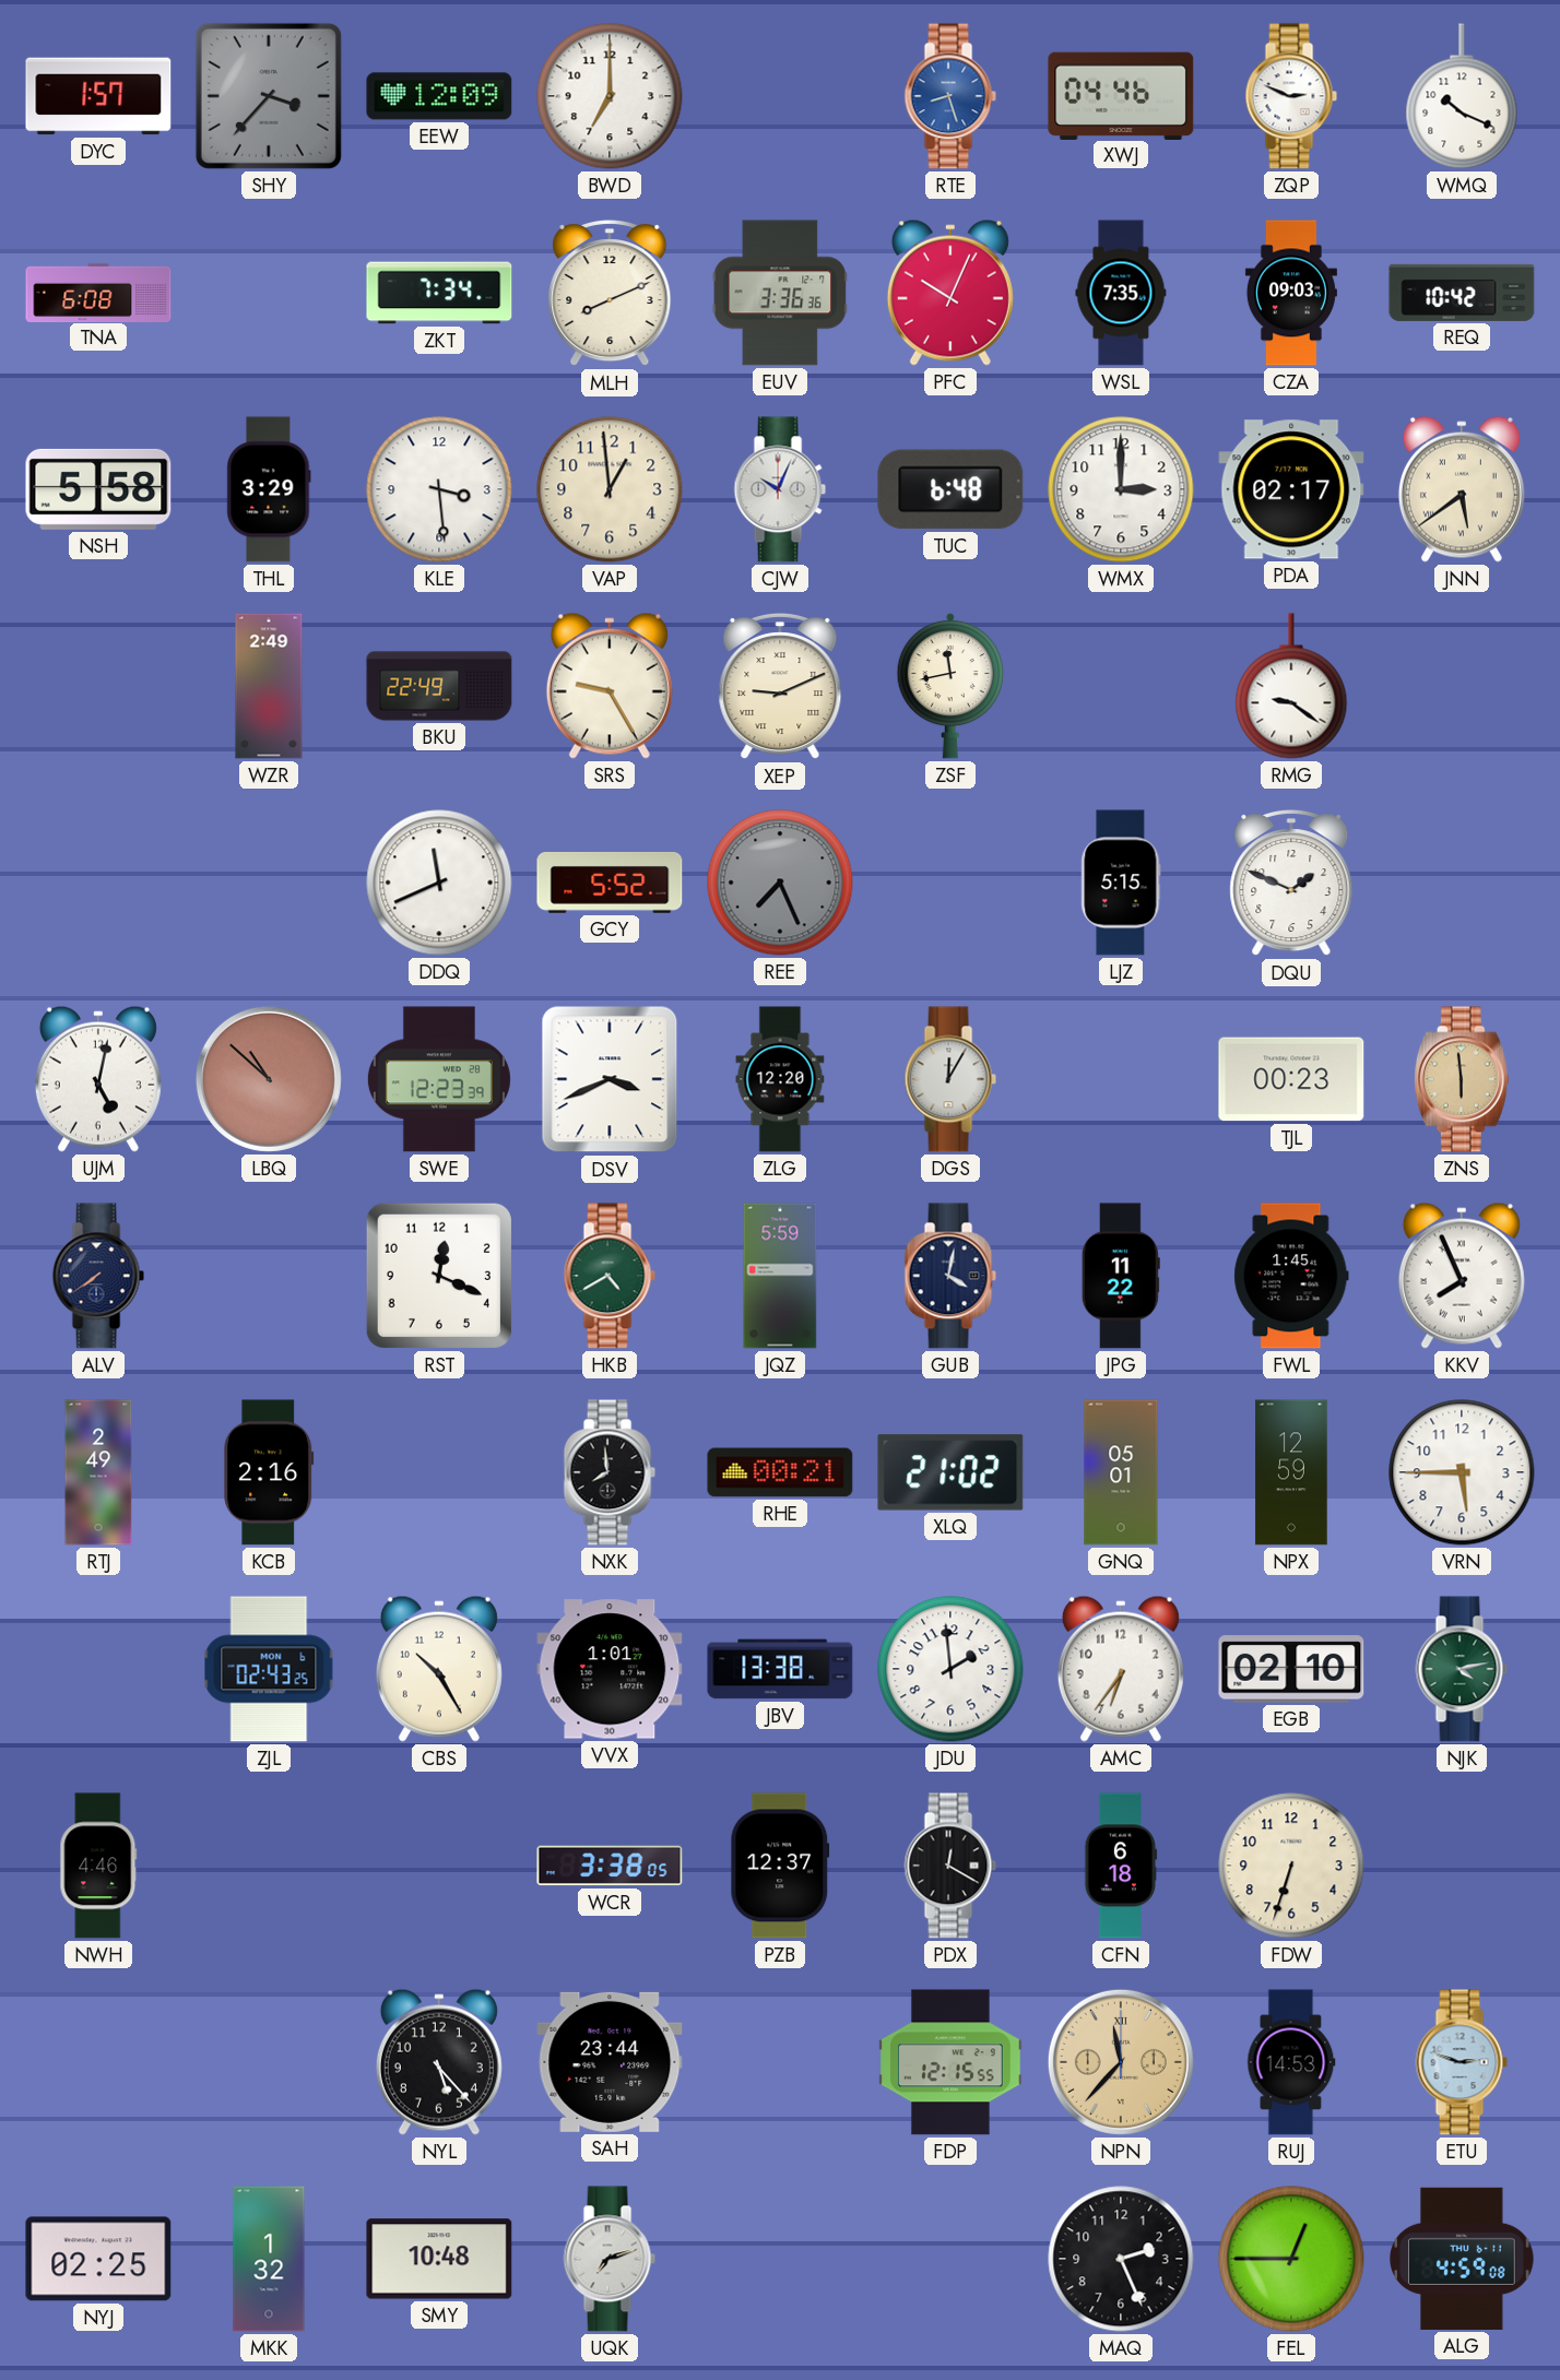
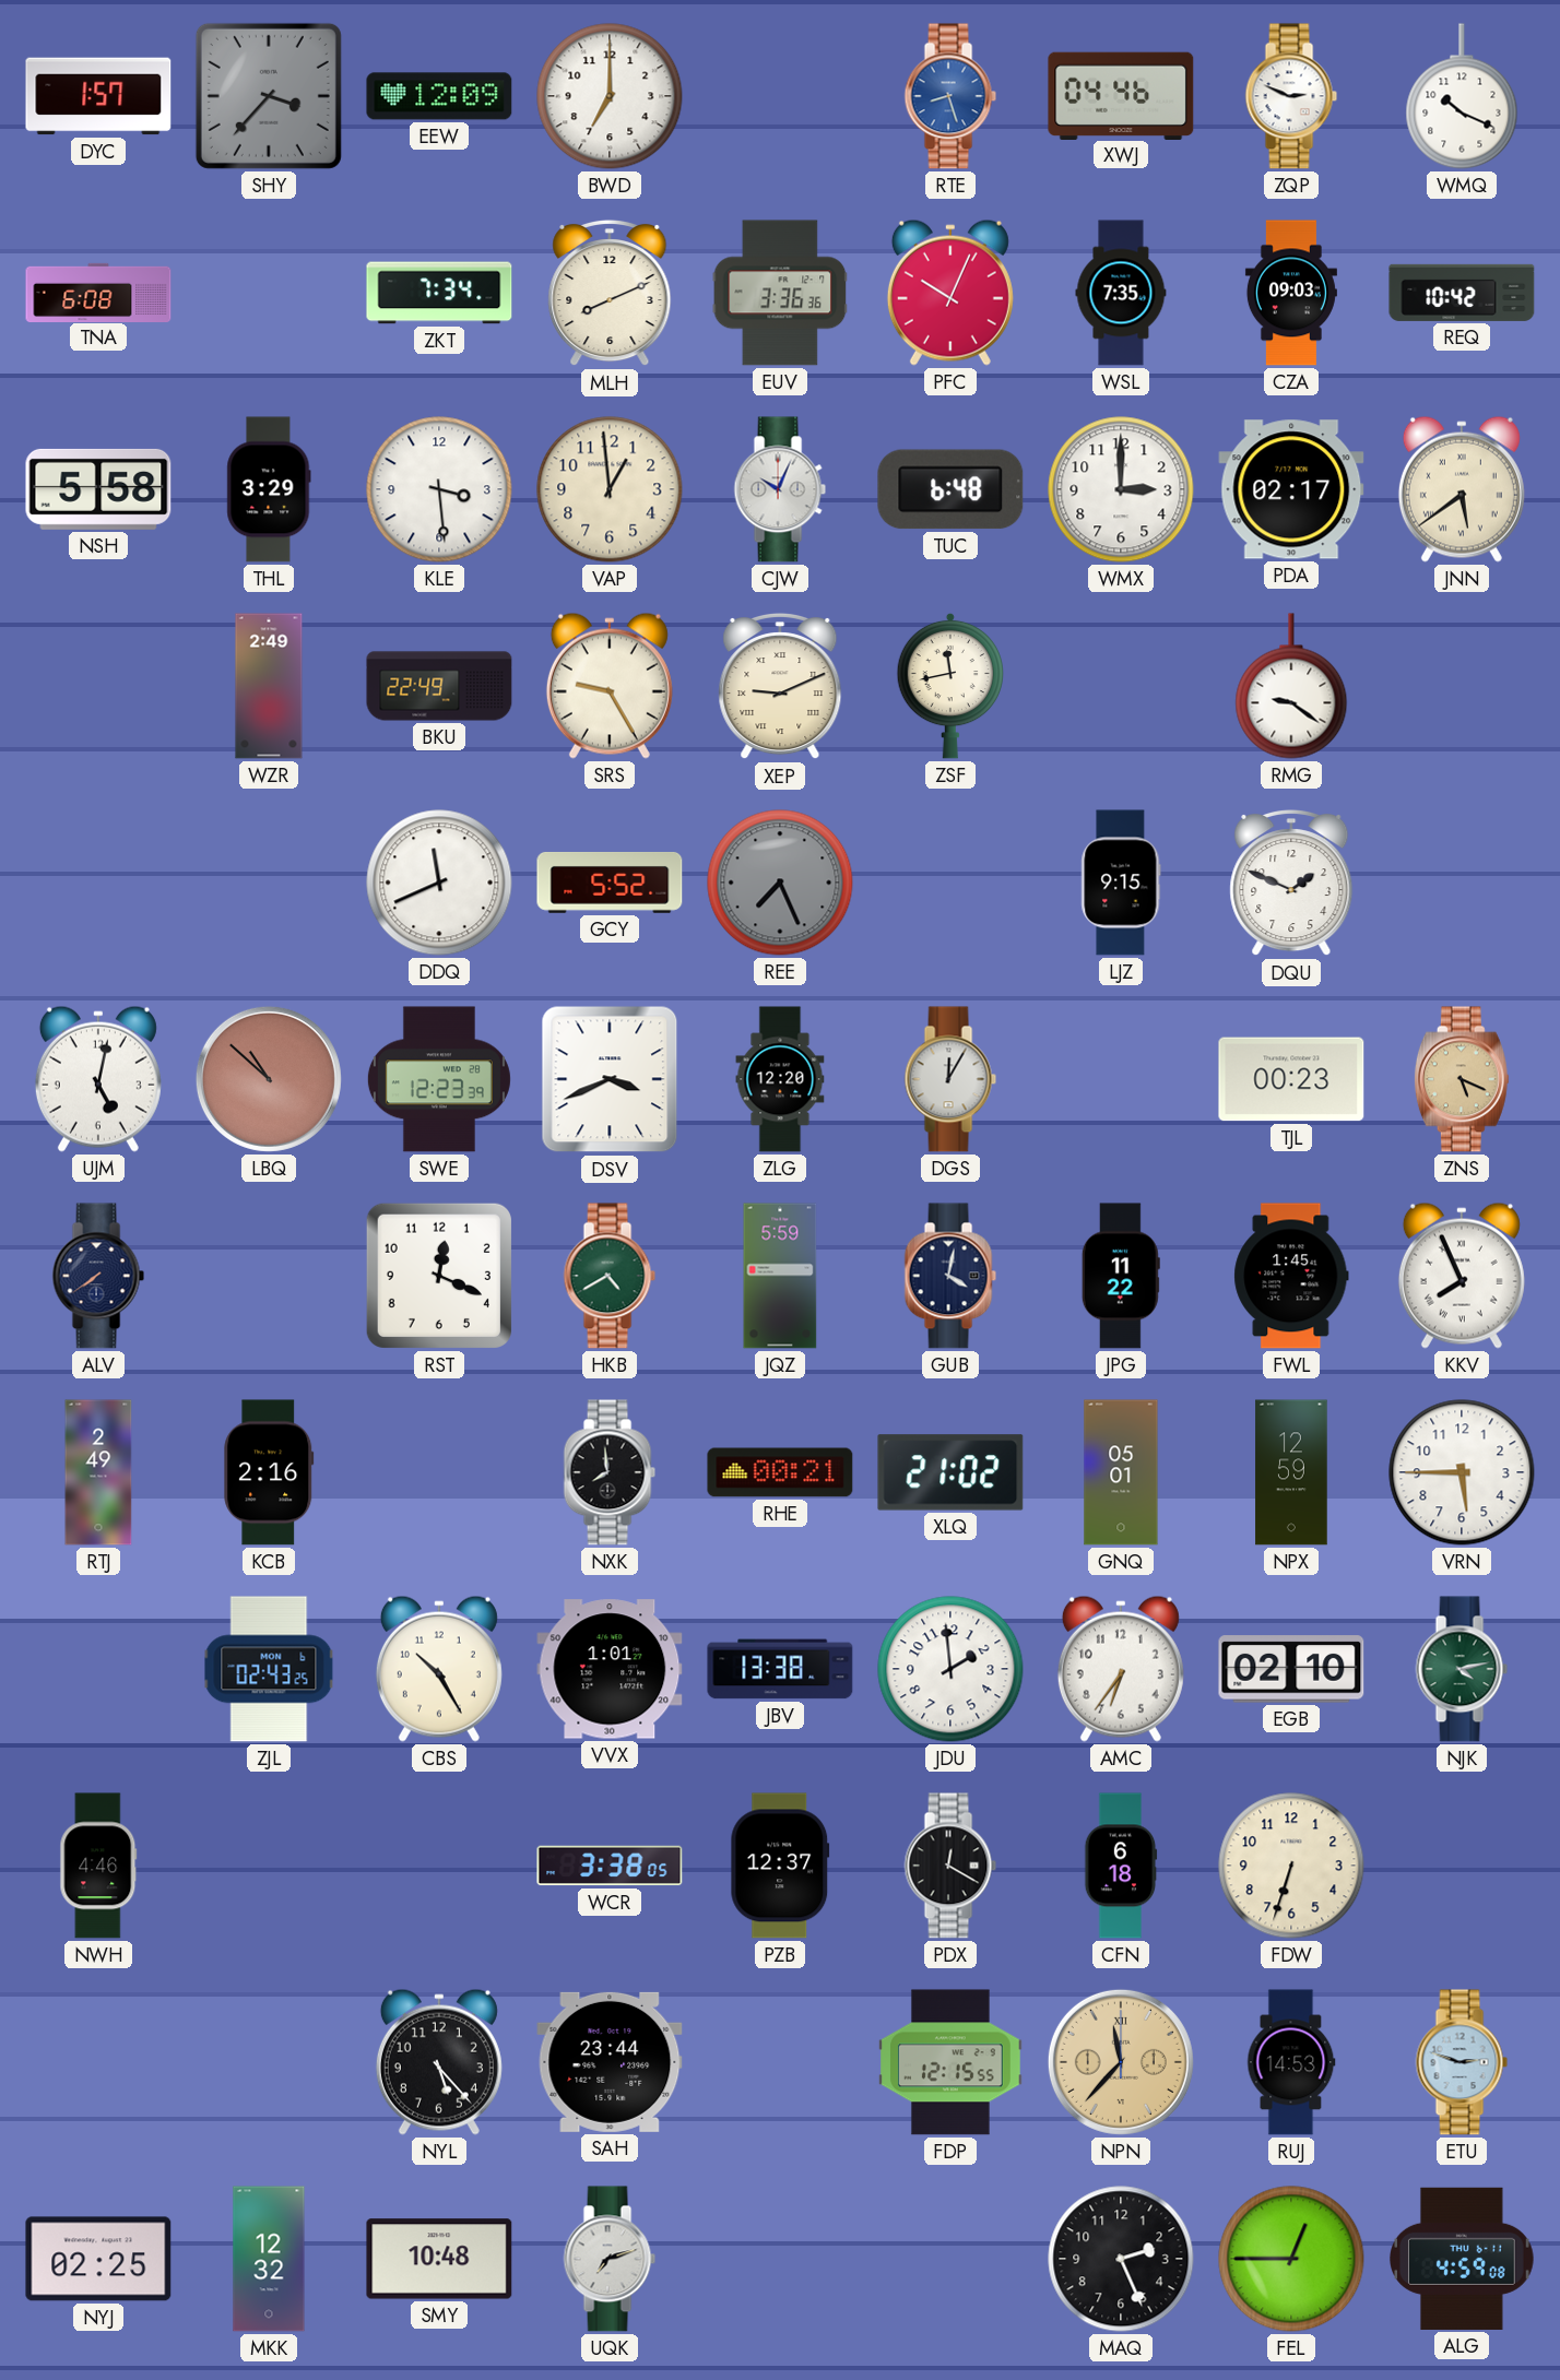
LJZ: 5:15 -> 9:15
ZNS: 5:59 -> 5:19
MKK: 1:32 -> 12:32
